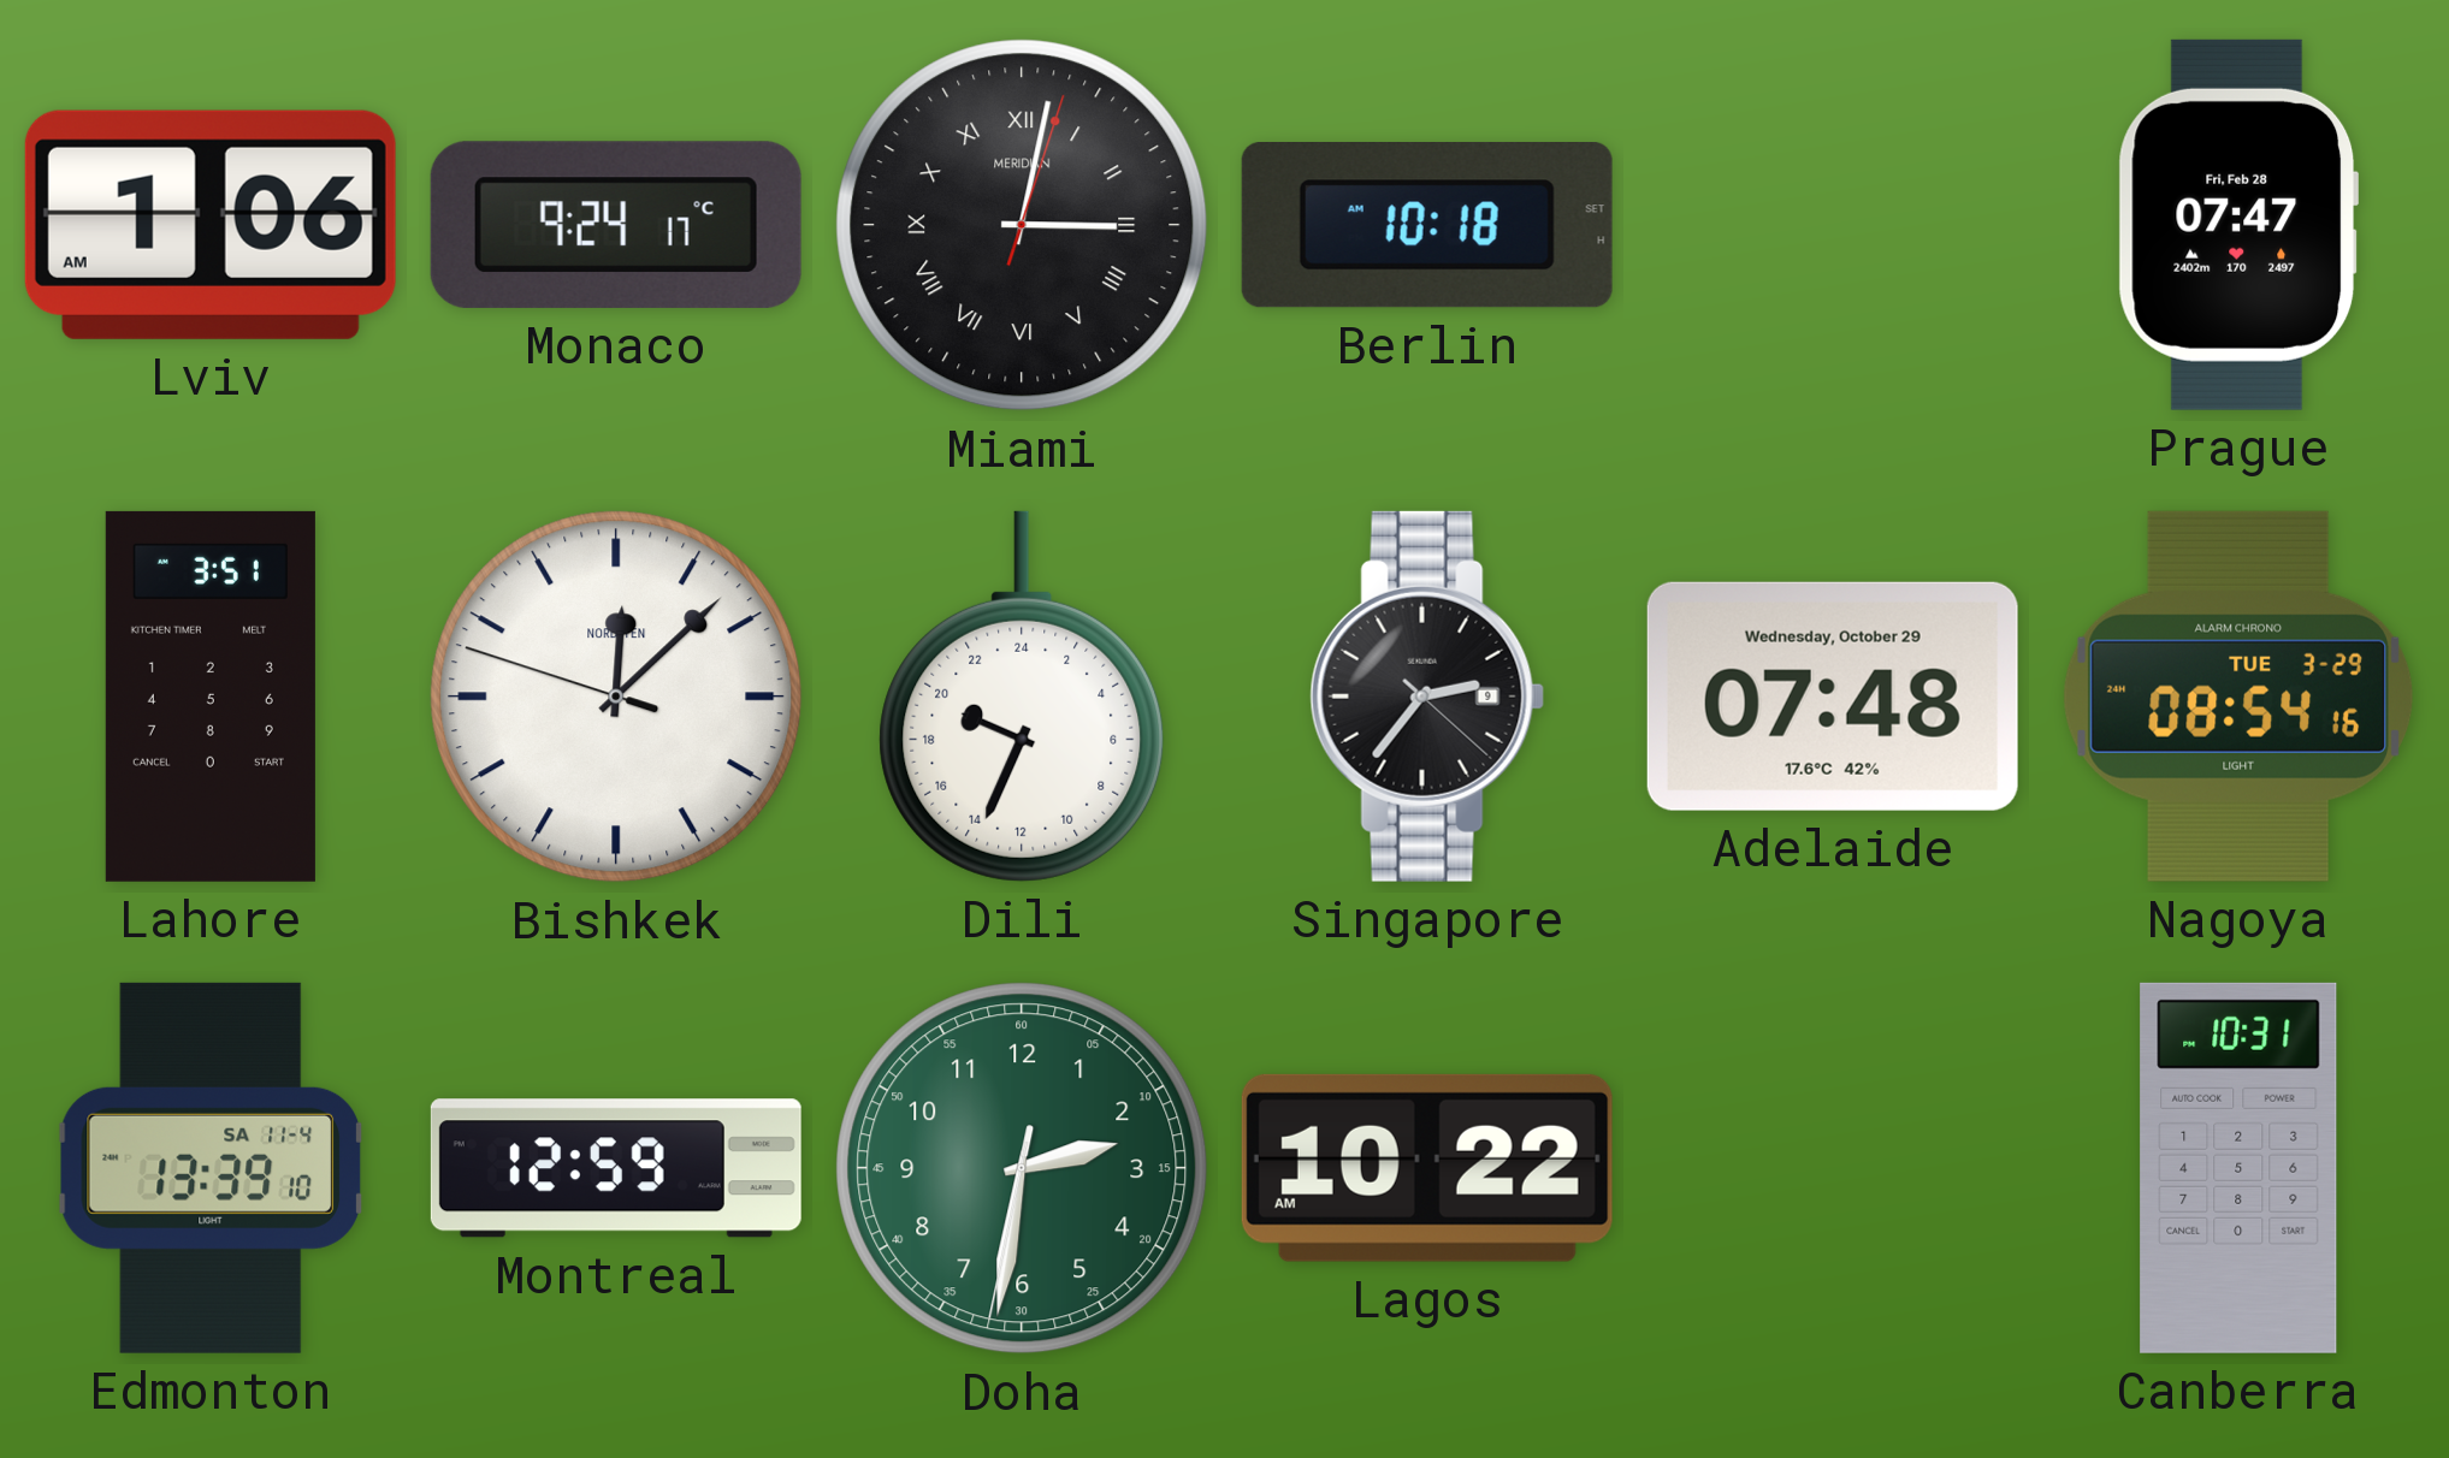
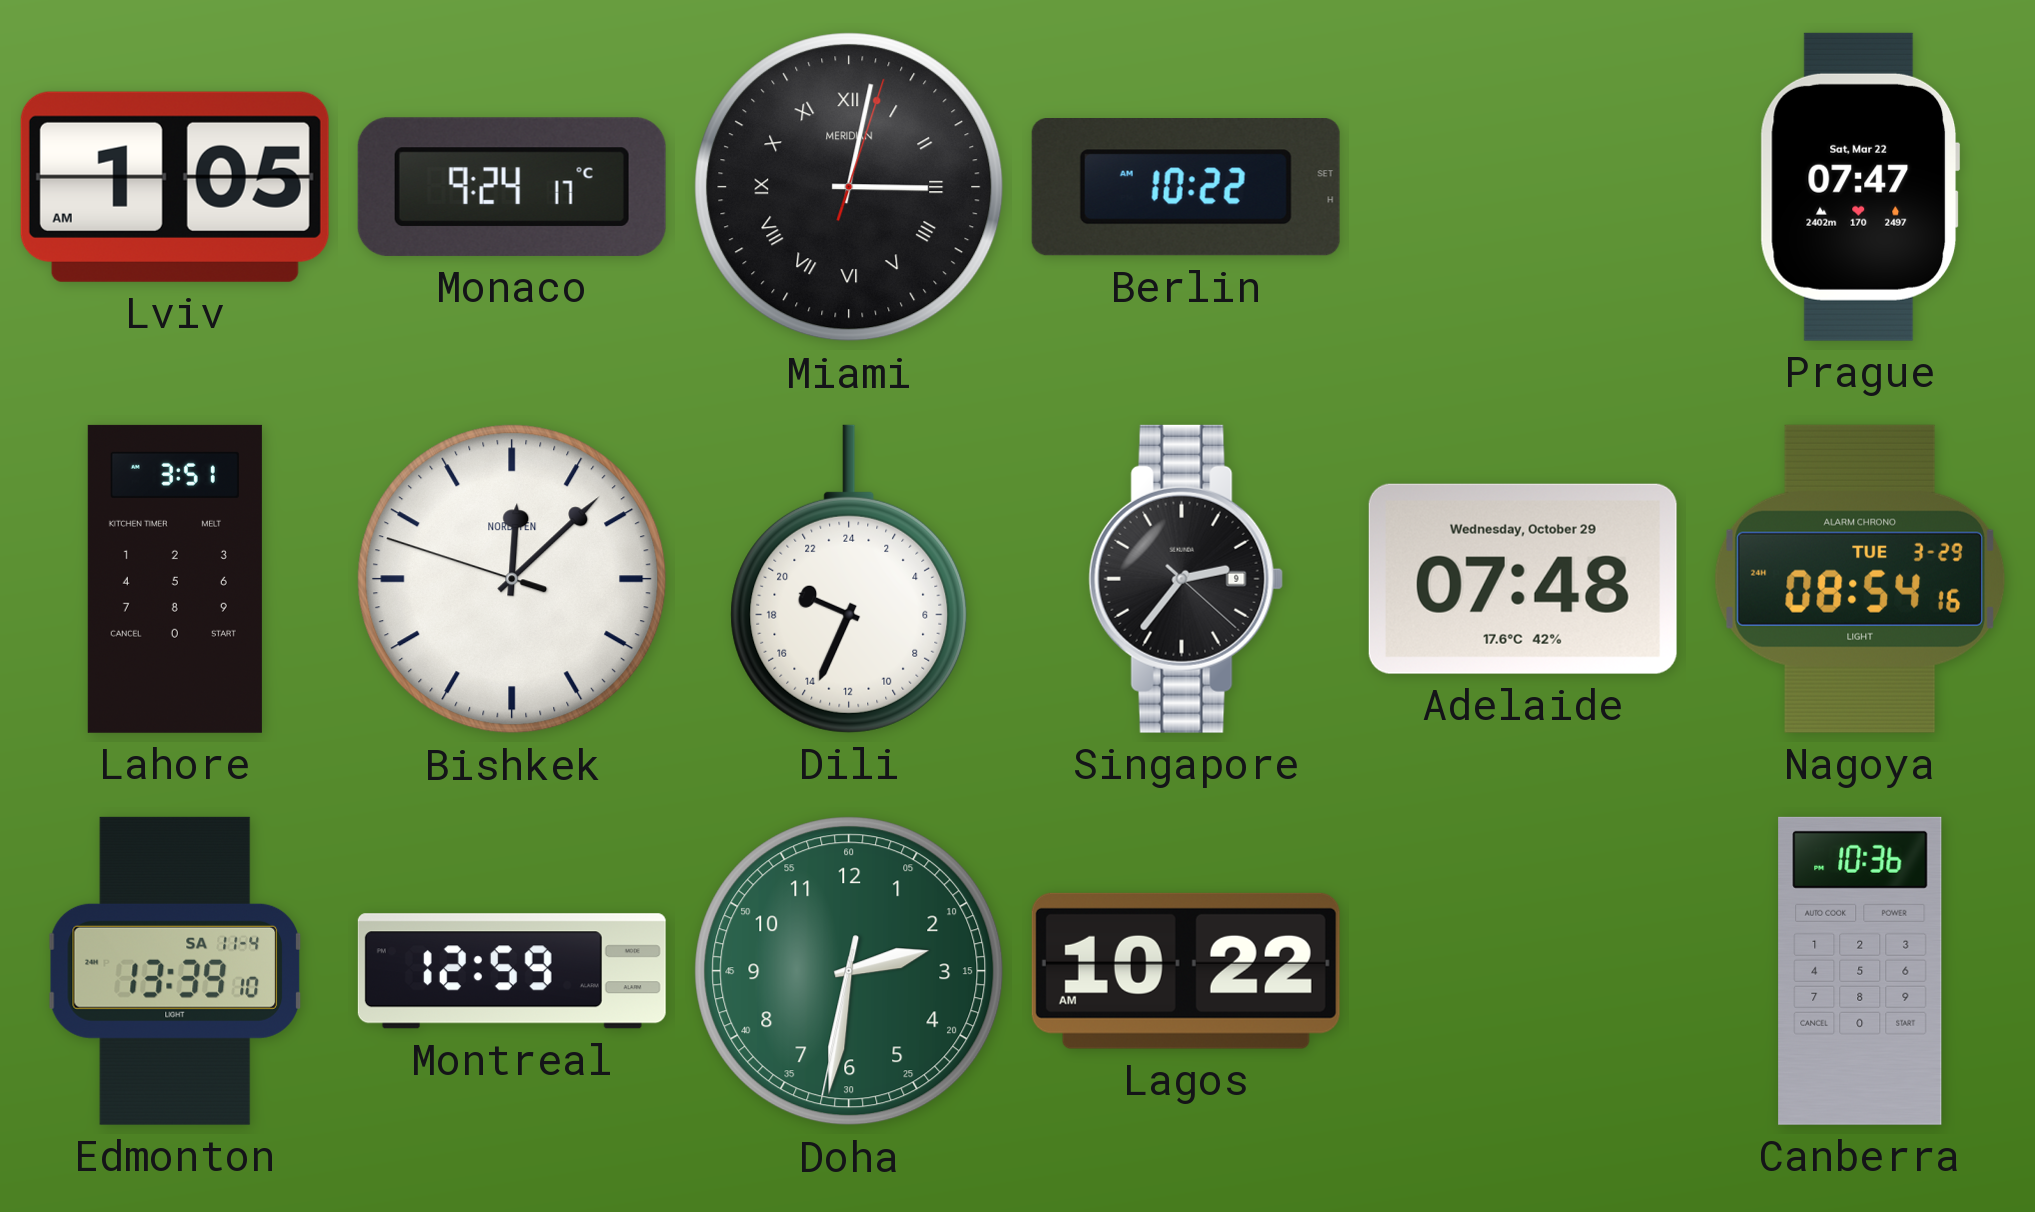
Lviv: 1:06 -> 1:05
Berlin: 10:18 -> 10:22
Prague date: Fri, Feb 28 -> Sat, Mar 22
Canberra: 10:31 -> 10:36
